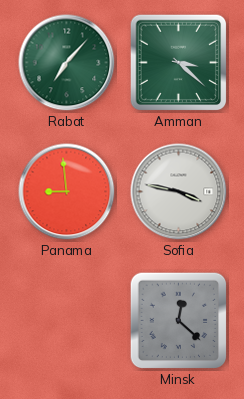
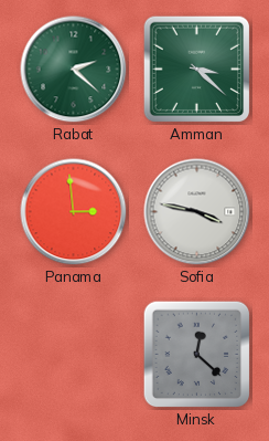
Rabat: 7:07 -> 2:22
Panama: 8:59 -> 2:59
